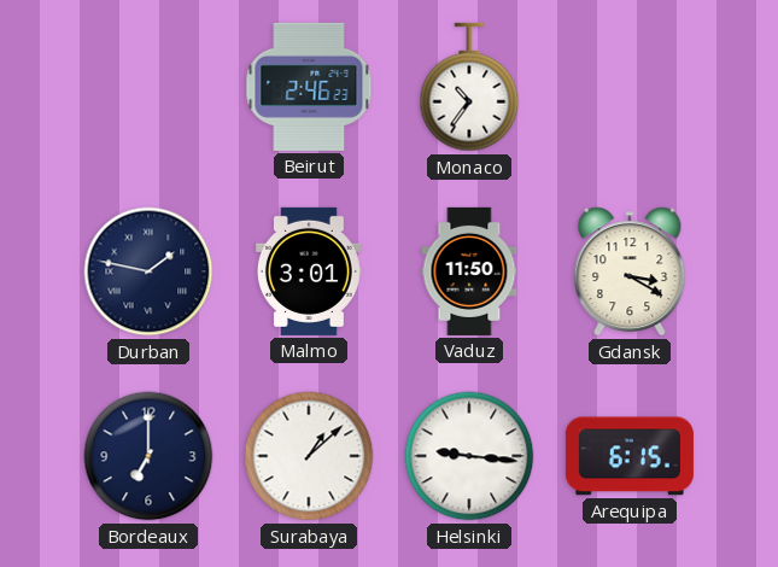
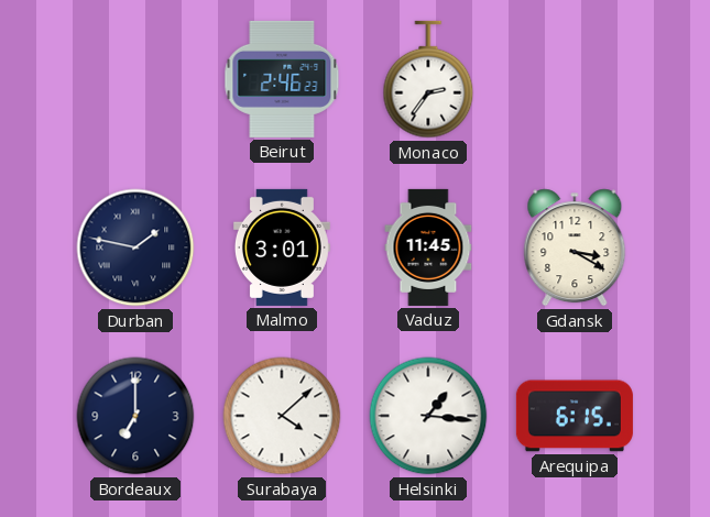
Monaco: 10:36 -> 2:36
Vaduz: 11:50 -> 11:45
Surabaya: 1:08 -> 4:08
Helsinki: 9:16 -> 1:16
